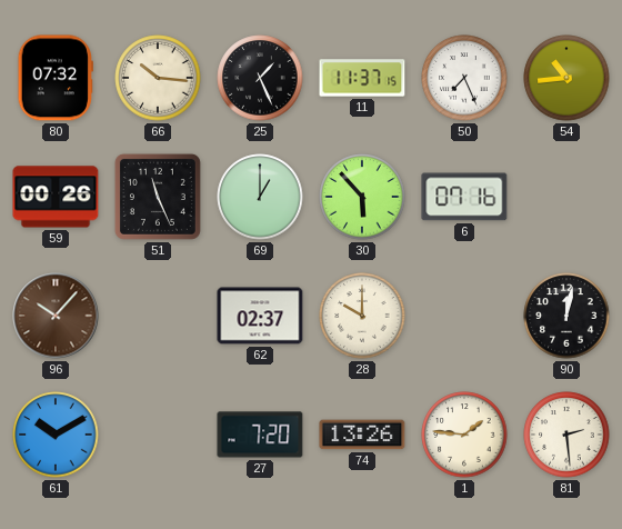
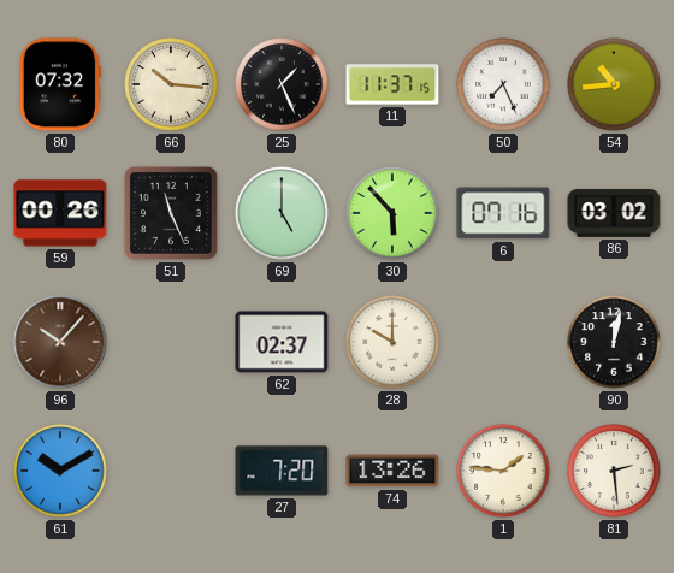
69: 1:00 -> 5:00
86: none -> 03:02
